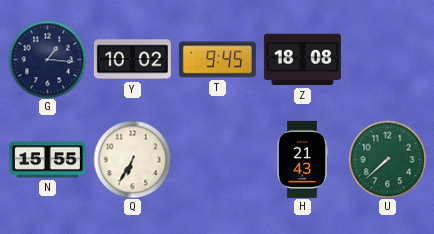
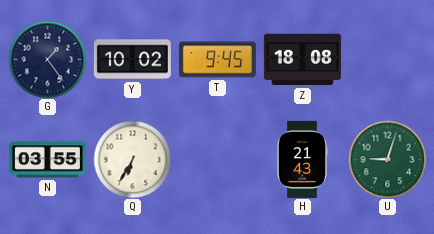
G: 1:16 -> 1:24
N: 15:55 -> 03:55
U: 7:38 -> 9:03
